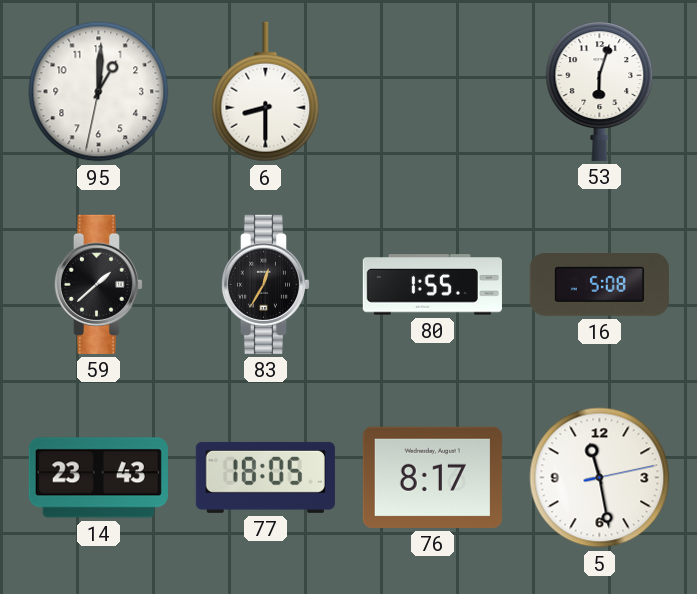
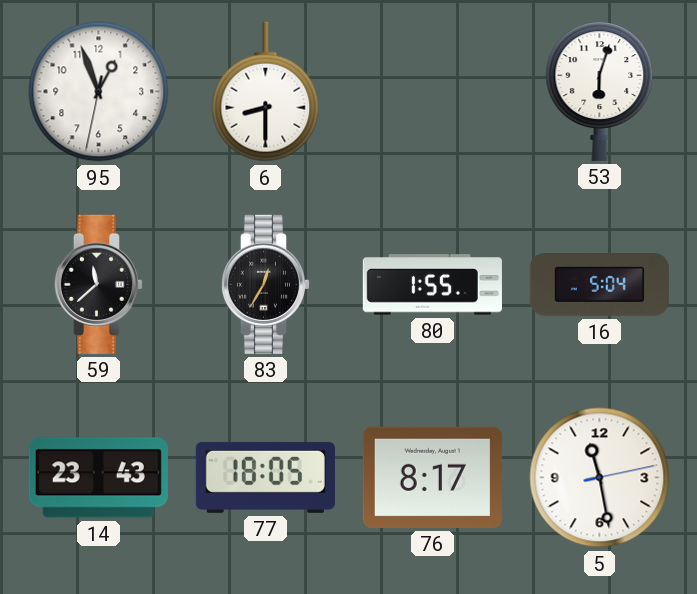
95: 1:00 -> 12:56
59: 1:38 -> 11:38
16: 5:08 -> 5:04
